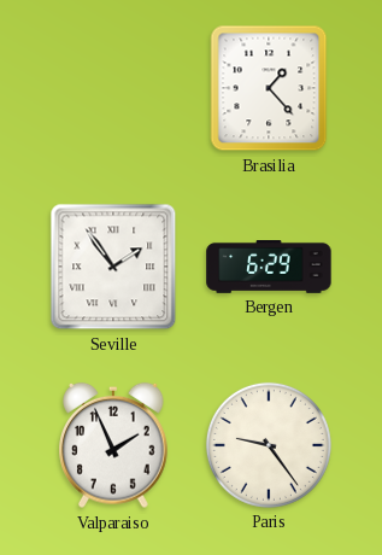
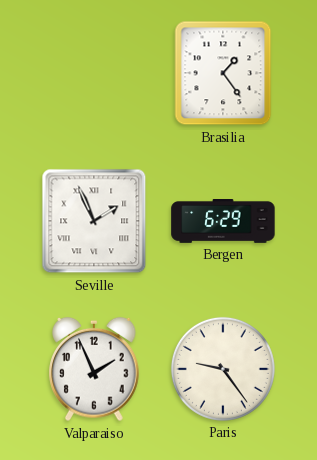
Brasilia: 1:23 -> 1:24
Seville: 1:54 -> 1:56
